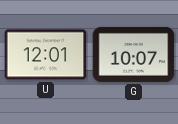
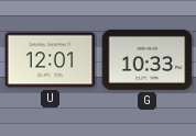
G: 10:07 -> 10:33
